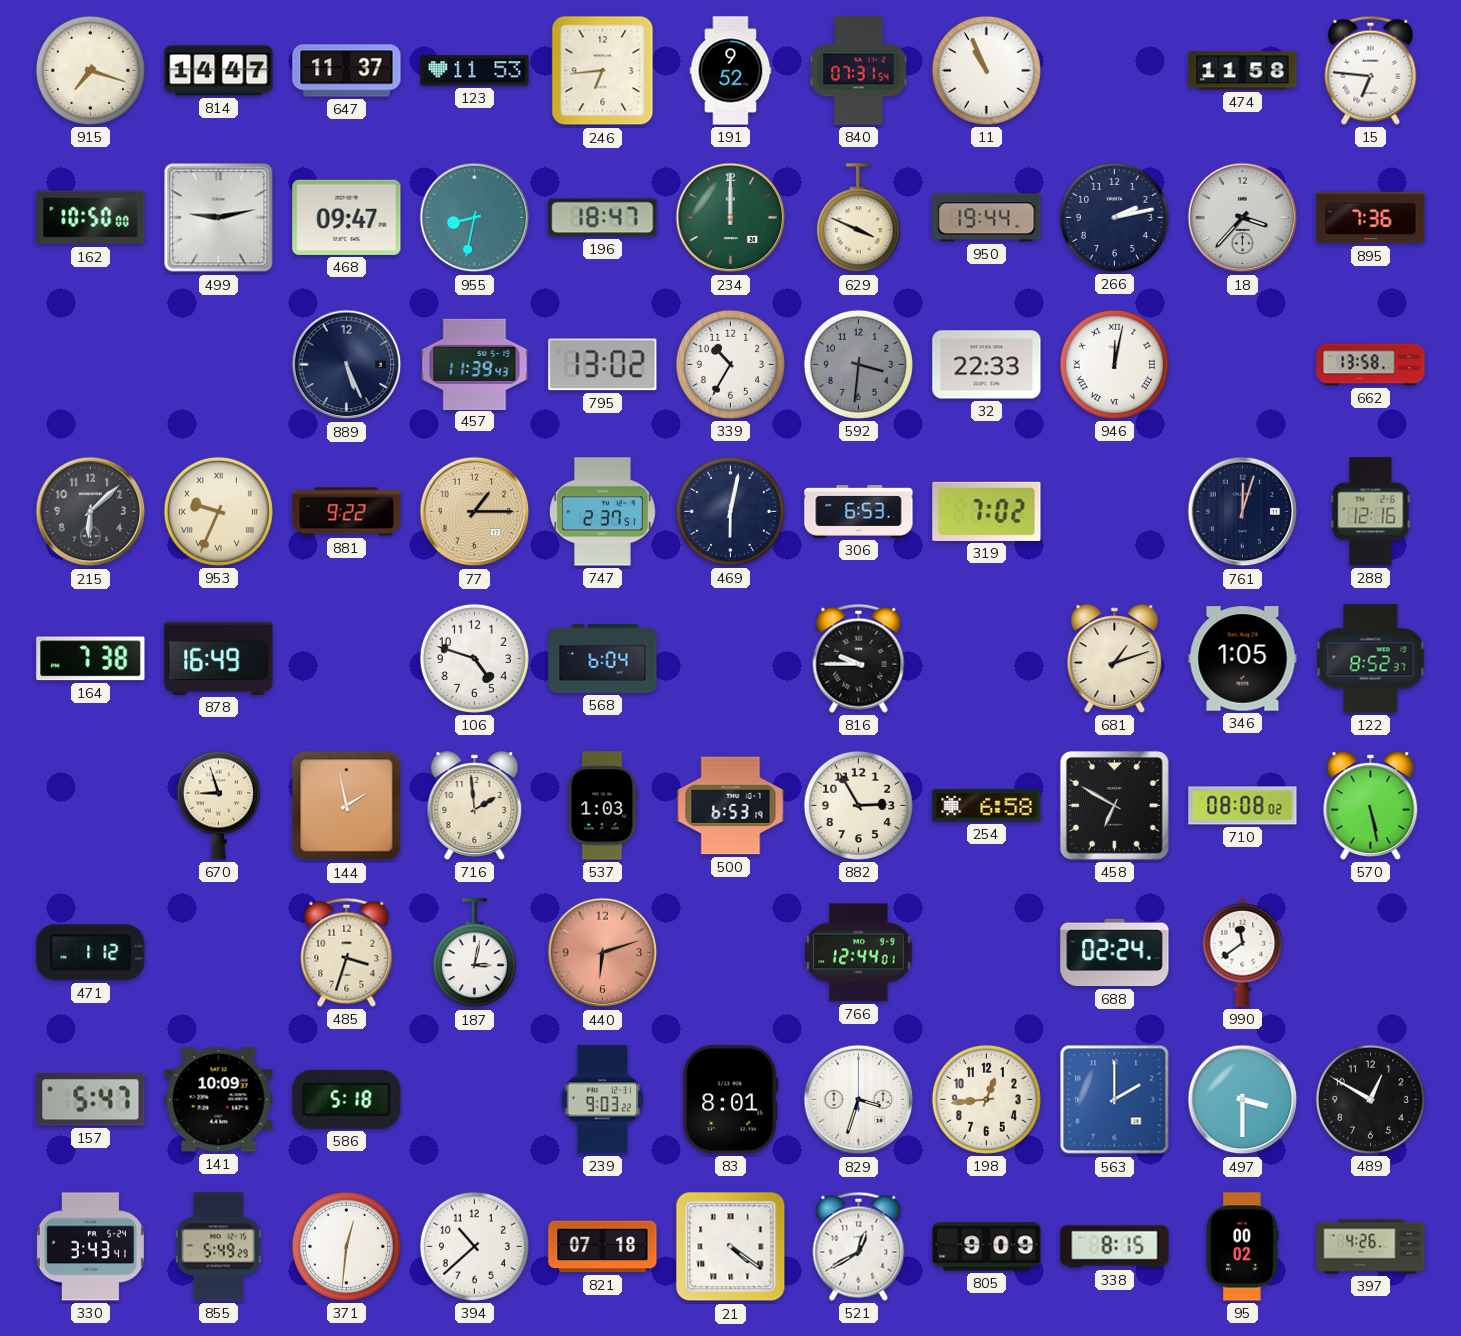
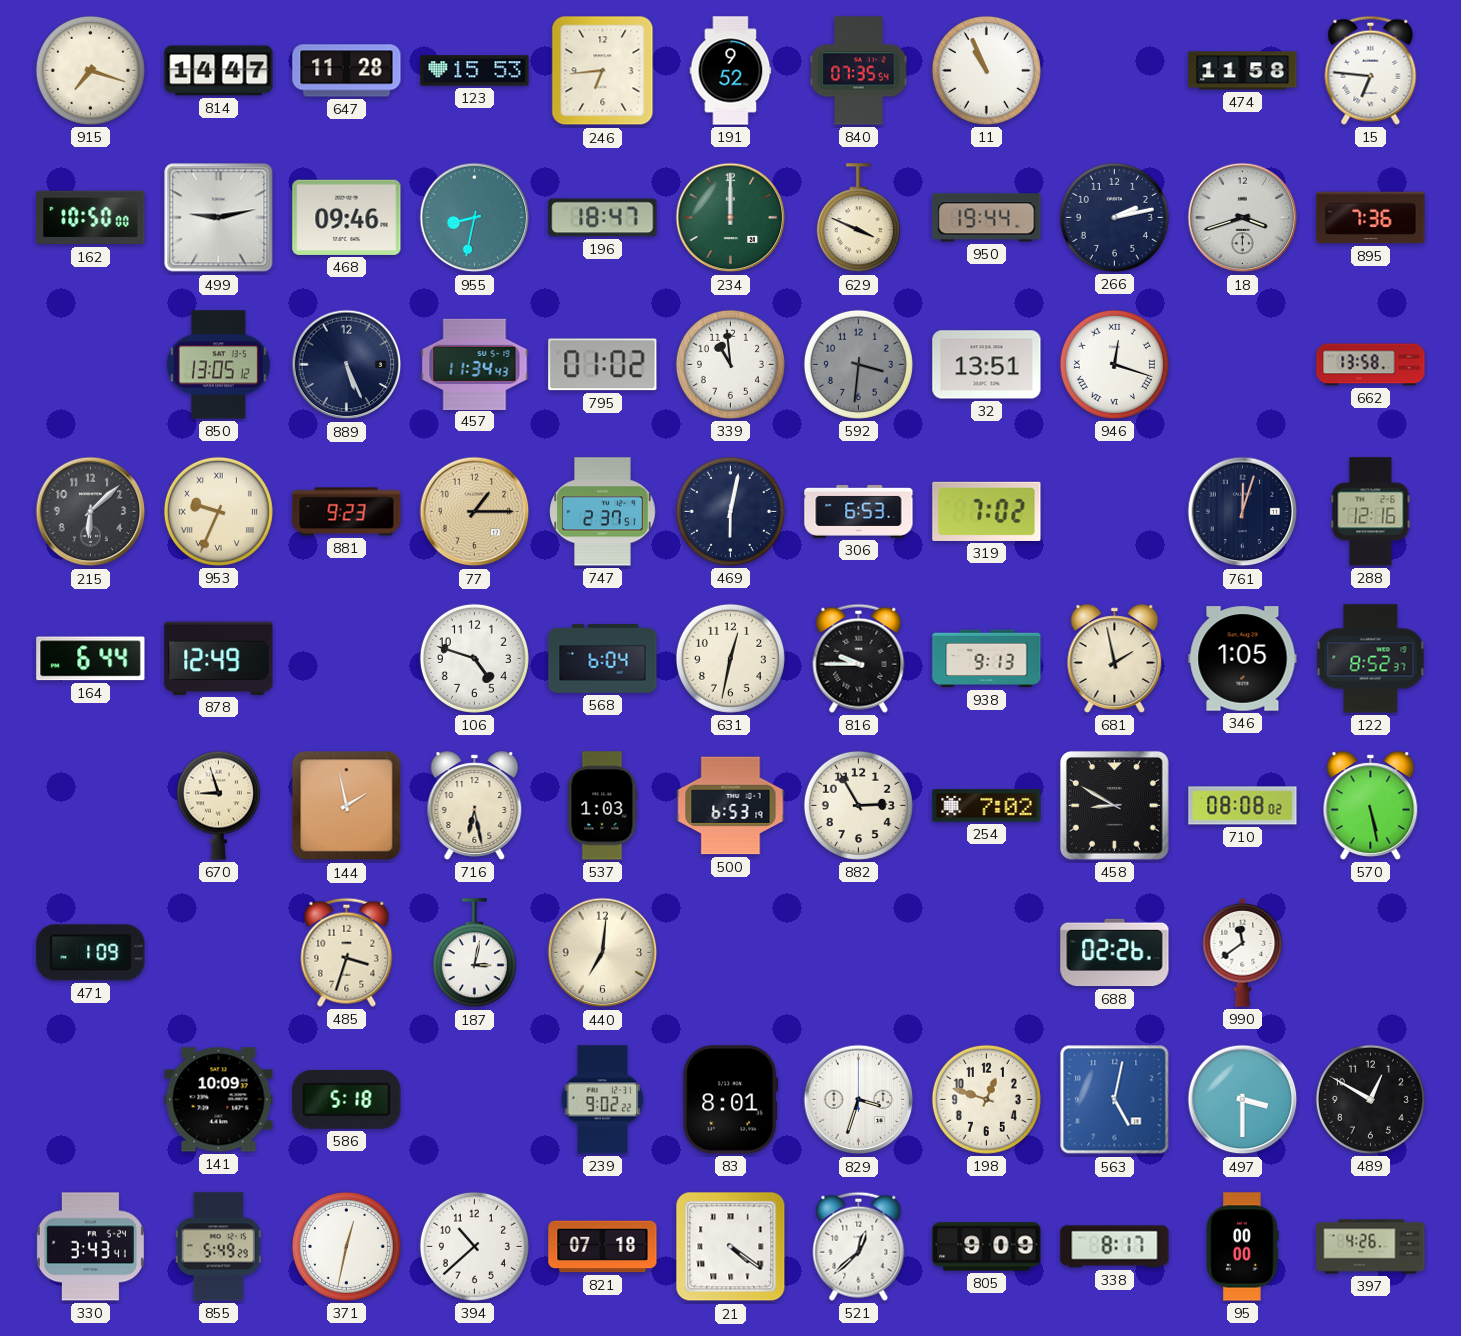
647: 11:37 -> 11:28
123: 11:53 -> 15:53
840: 07:31 -> 07:35
468: 09:47 -> 09:46
18: 3:37 -> 3:42
850: none -> 13:05
457: 11:39 -> 11:34
795: 13:02 -> 01:02
339: 10:35 -> 10:59
32: 22:33 -> 13:51
946: 12:02 -> 12:18
881: 9:22 -> 9:23
164: 7:38 -> 6:44
878: 16:49 -> 12:49
631: none -> 12:32
938: none -> 9:13
681: 1:12 -> 1:58
716: 1:59 -> 6:28
254: 6:58 -> 7:02
458: 6:50 -> 8:50
471: 1:12 -> 1:09
440: 6:12 -> 7:01
440 dial: salmon -> cream
766: 12:44 -> none
688: 02:24 -> 02:26
157: 5:47 -> none
239: 9:03 -> 9:02
198: 12:44 -> 12:48
563: 2:00 -> 5:02
371: 12:31 -> 12:32
521: 12:40 -> 12:38
338: 8:15 -> 8:17
95: 00:02 -> 00:00
